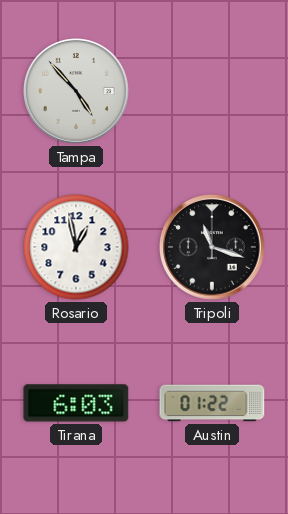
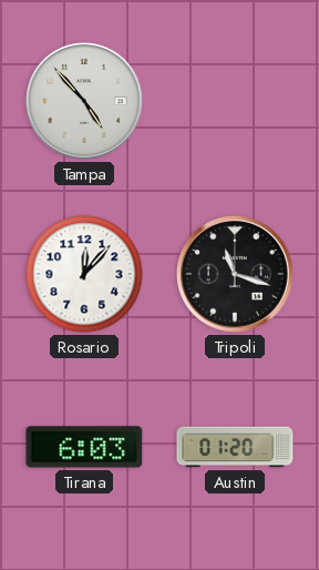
Rosario: 12:58 -> 12:07
Austin: 01:22 -> 01:20
